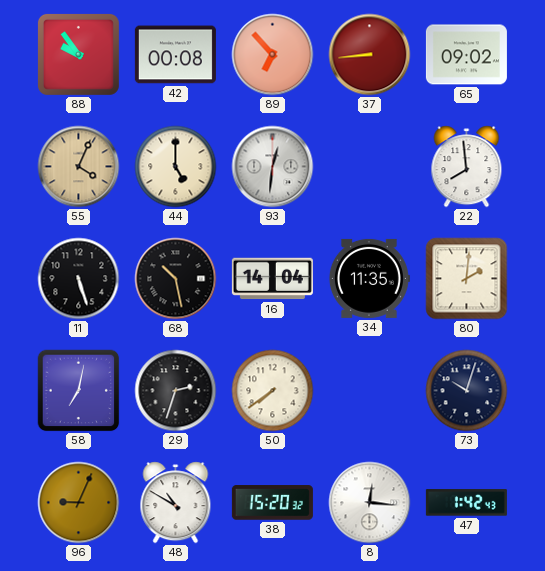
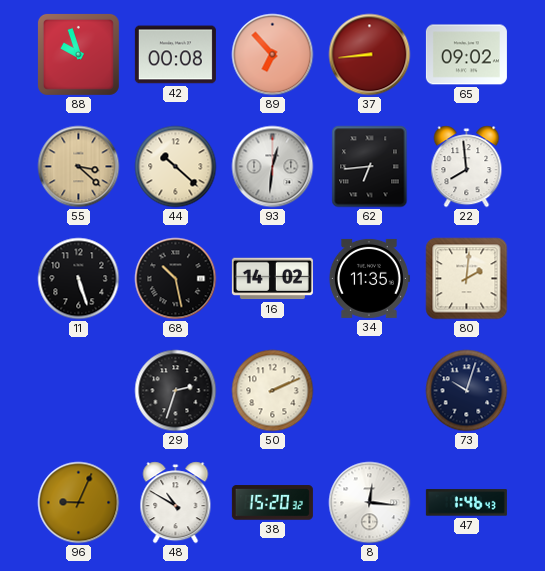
88: 9:54 -> 9:57
55: 4:04 -> 3:22
44: 5:00 -> 10:22
62: none -> 6:44
16: 14:04 -> 14:02
58: 7:02 -> none
50: 7:39 -> 2:11
47: 1:42 -> 1:46
